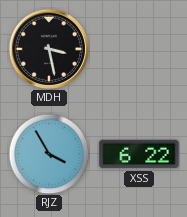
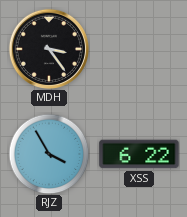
MDH: 3:28 -> 3:24
